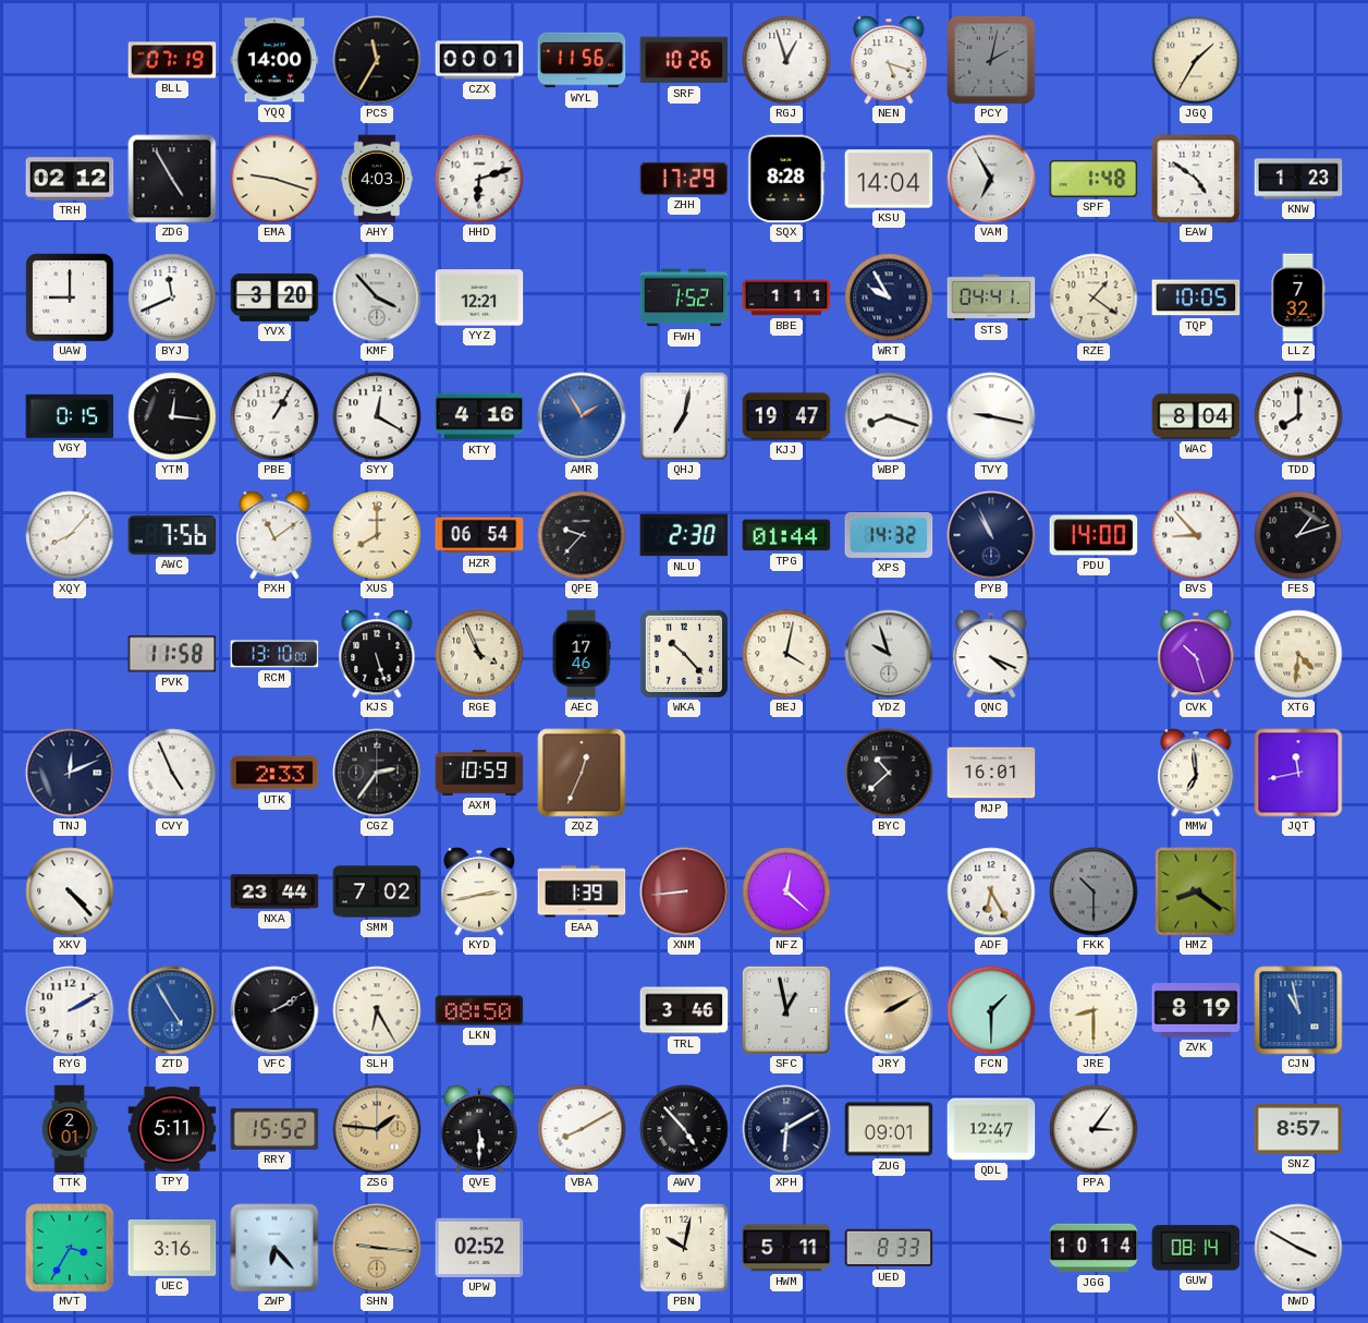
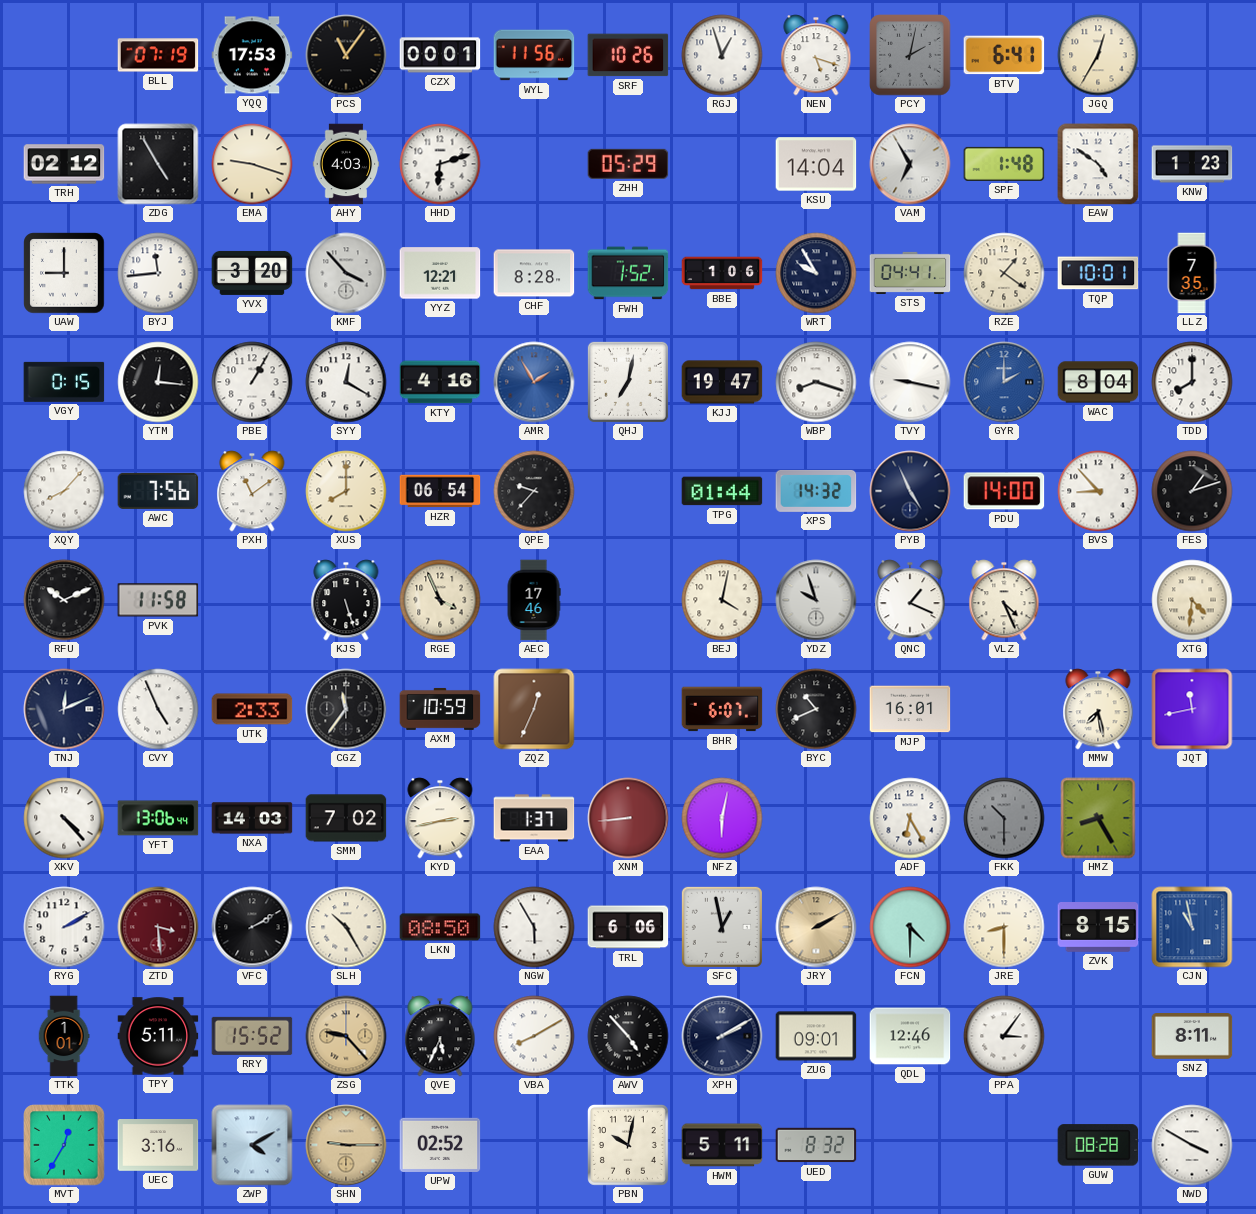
YQQ: 14:00 -> 17:53
PCS: 11:35 -> 11:06
BTV: none -> 6:41
JGQ: 1:35 -> 12:35
ZHH: 17:29 -> 05:29
SQX: 8:28 -> none
BYJ: 11:41 -> 11:44
CHF: none -> 8:28
BBE: 1:11 -> 1:06
TQP: 10:05 -> 10:01
LLZ: 7:32 -> 7:35
GYR: none -> 2:00
NLU: 2:30 -> none
PYB: 10:56 -> 4:56
RFU: none -> 10:11
RCM: 13:10 -> none
WKA: 10:23 -> none
QNC: 4:19 -> 1:19
VLZ: none -> 4:26
CVK: 10:27 -> none
CGZ: 2:36 -> 11:36
BHR: none -> 6:07
BYC: 10:38 -> 10:41
MMW: 6:59 -> 7:28
YFT: none -> 13:06
NXA: 23:44 -> 14:03
EAA: 1:39 -> 1:37
NFZ: 12:22 -> 6:02
HMZ: 8:21 -> 8:25
ZTD: 4:55 -> 3:29
ZTD dial: blue -> burgundy
SLH: 6:25 -> 10:25
NGW: none -> 5:55
TRL: 3:46 -> 6:06
FCN: 1:30 -> 4:30
ZVK: 8:19 -> 8:15
TTK: 2:01 -> 1:01
ZSG: 1:46 -> 9:23
QVE: 5:30 -> 5:34
XPH: 6:10 -> 2:10
QDL: 12:47 -> 12:46
SNZ: 8:57 -> 8:11
MVT: 3:35 -> 12:35
ZWP: 6:23 -> 4:10
SHN: 9:16 -> 9:15
UED: 8:33 -> 8:32
JGG: 10:14 -> none
GUW: 08:14 -> 08:28
